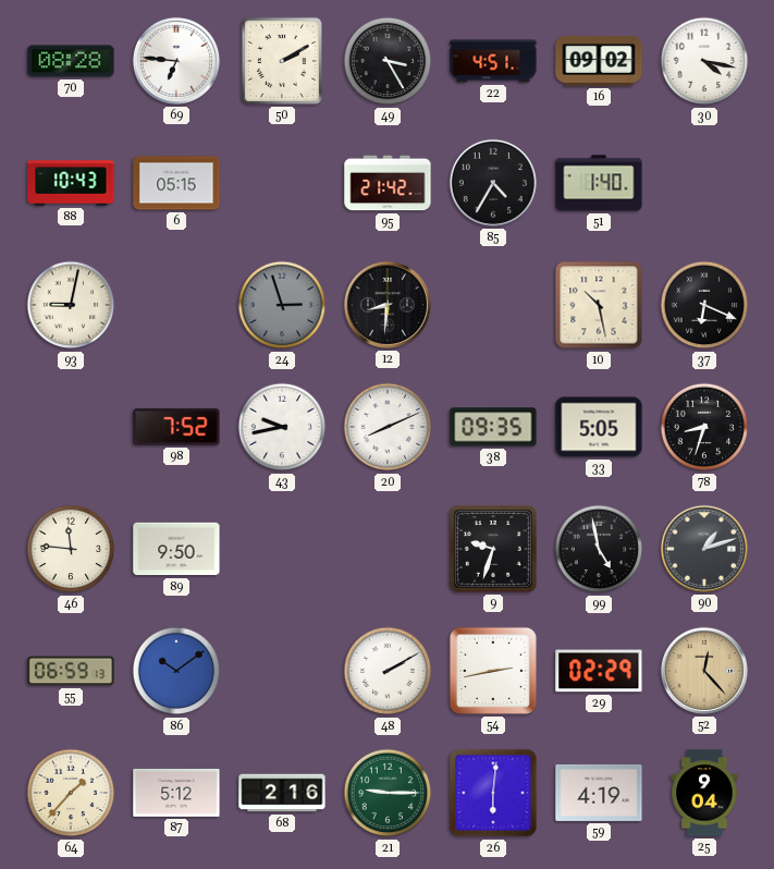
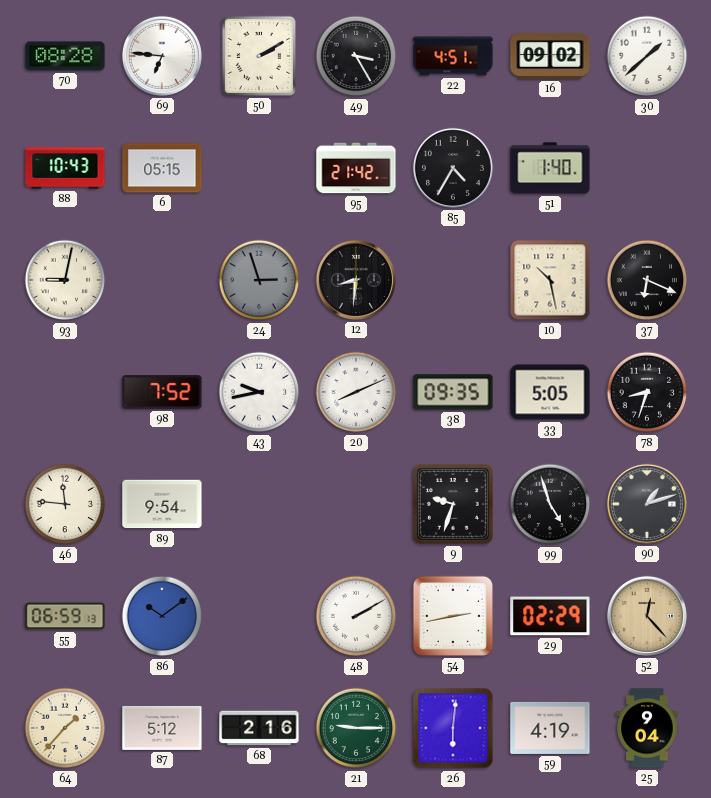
30: 4:17 -> 1:38
89: 9:50 -> 9:54
99: 4:58 -> 4:57
